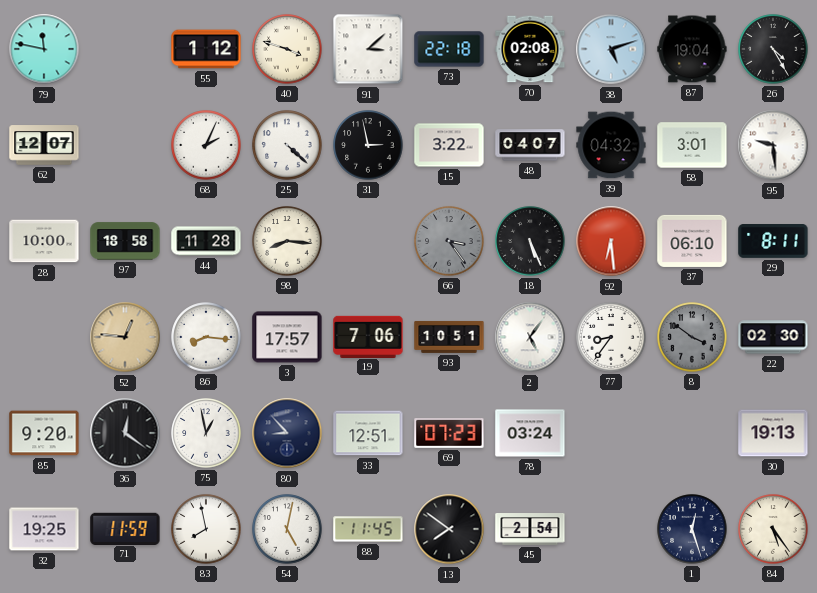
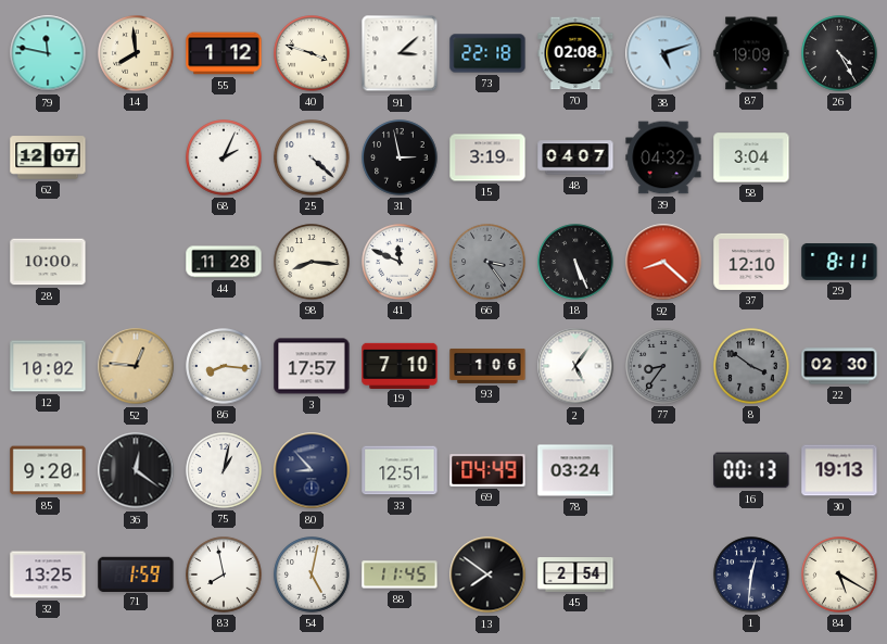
14: none -> 7:59
87: 19:04 -> 19:09
15: 3:22 -> 3:19
58: 3:01 -> 3:04
95: 9:29 -> none
97: 18:58 -> none
41: none -> 11:49
92: 6:29 -> 8:22
37: 06:10 -> 12:10
12: none -> 10:02
19: 7:06 -> 7:10
93: 10:51 -> 1:06
77 dial: white -> grey
75: 12:58 -> 1:02
69: 07:23 -> 04:49
16: none -> 00:13
32: 19:25 -> 13:25
71: 11:59 -> 1:59
1: 12:27 -> 12:31
84: 5:24 -> 5:20
